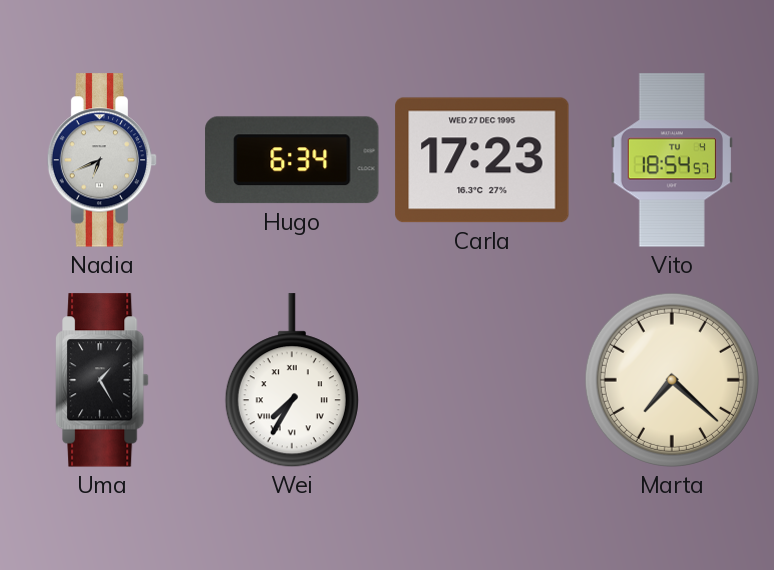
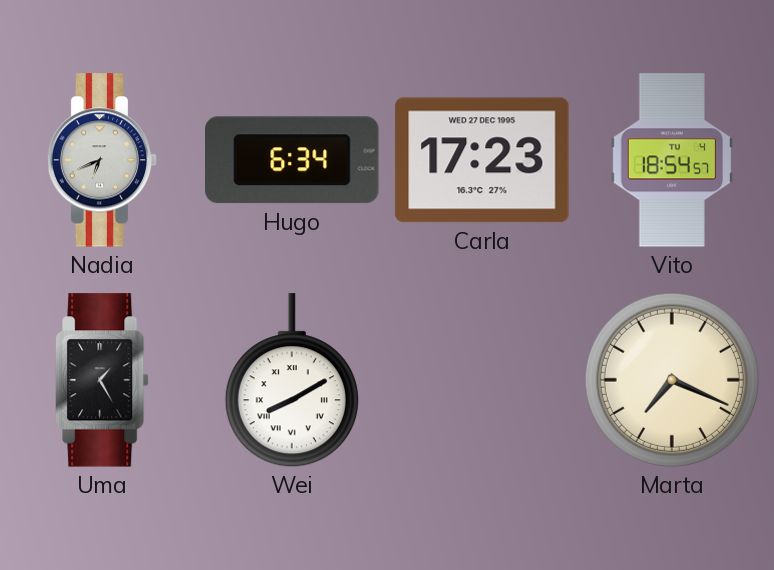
Wei: 7:35 -> 8:10
Marta: 7:22 -> 7:19
